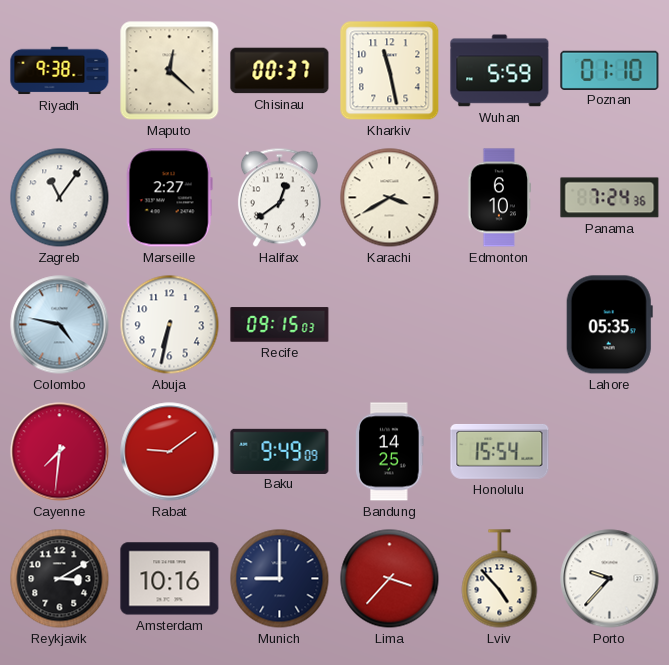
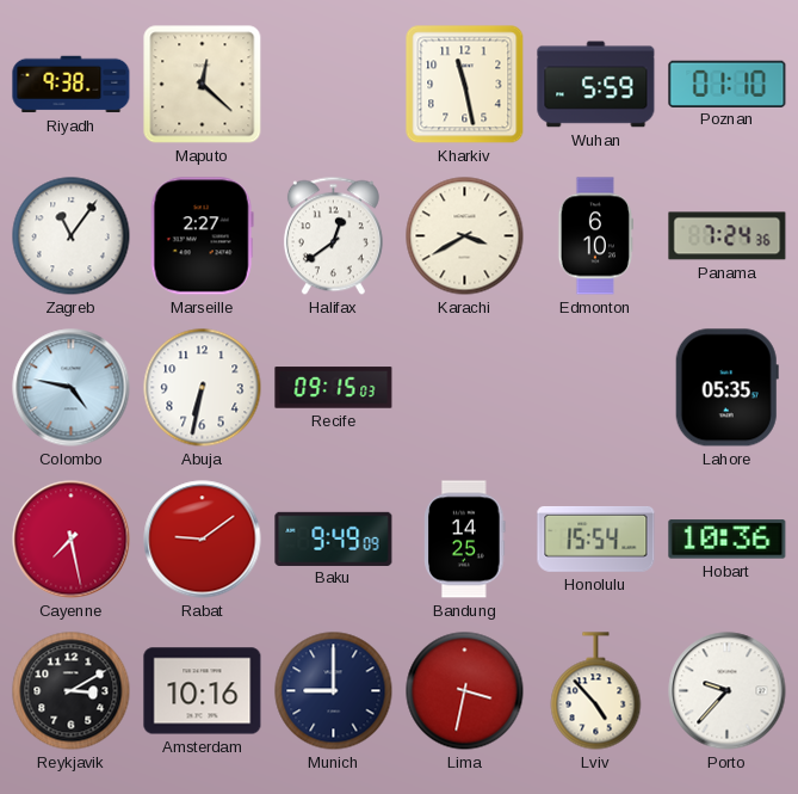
Chisinau: 00:37 -> none
Cayenne: 7:31 -> 7:28
Hobart: none -> 10:36
Lima: 3:37 -> 3:32
